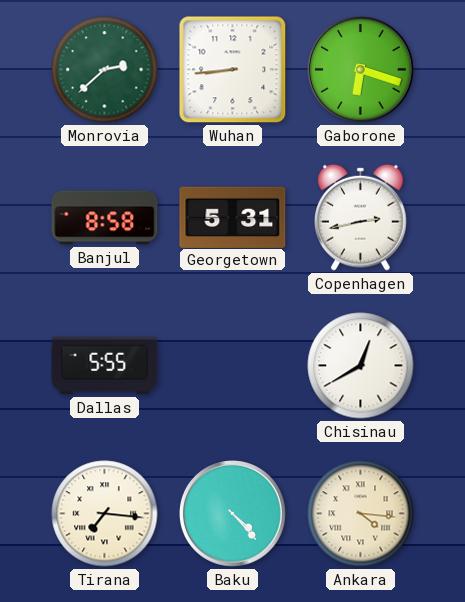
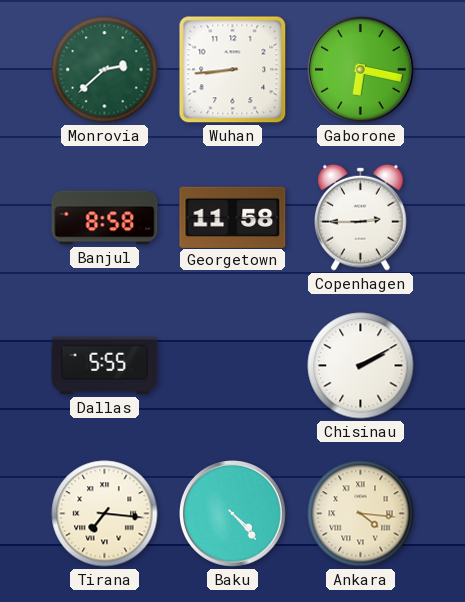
Gaborone: 6:18 -> 6:17
Georgetown: 5:31 -> 11:58
Copenhagen: 2:43 -> 2:45
Chisinau: 12:40 -> 2:10
